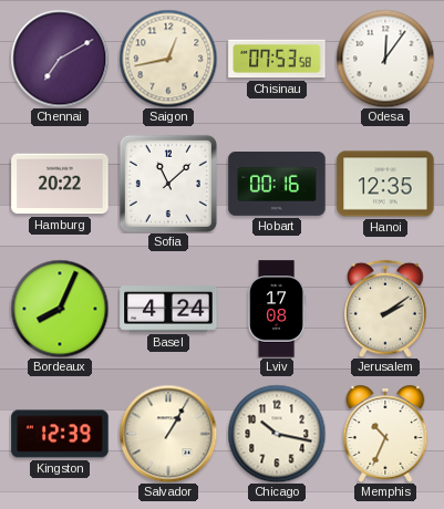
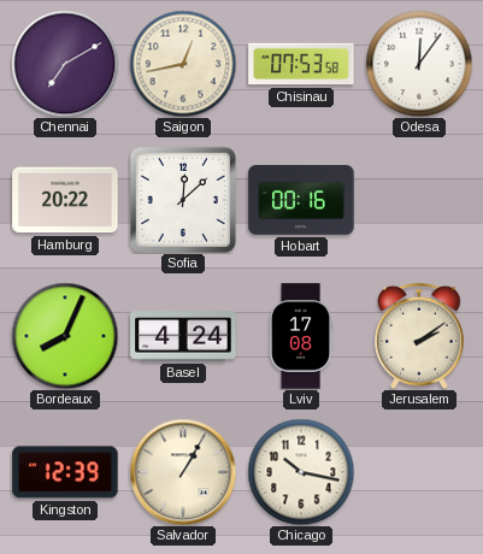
Sofia: 11:08 -> 12:08
Hanoi: 12:35 -> none
Memphis: 10:34 -> none
